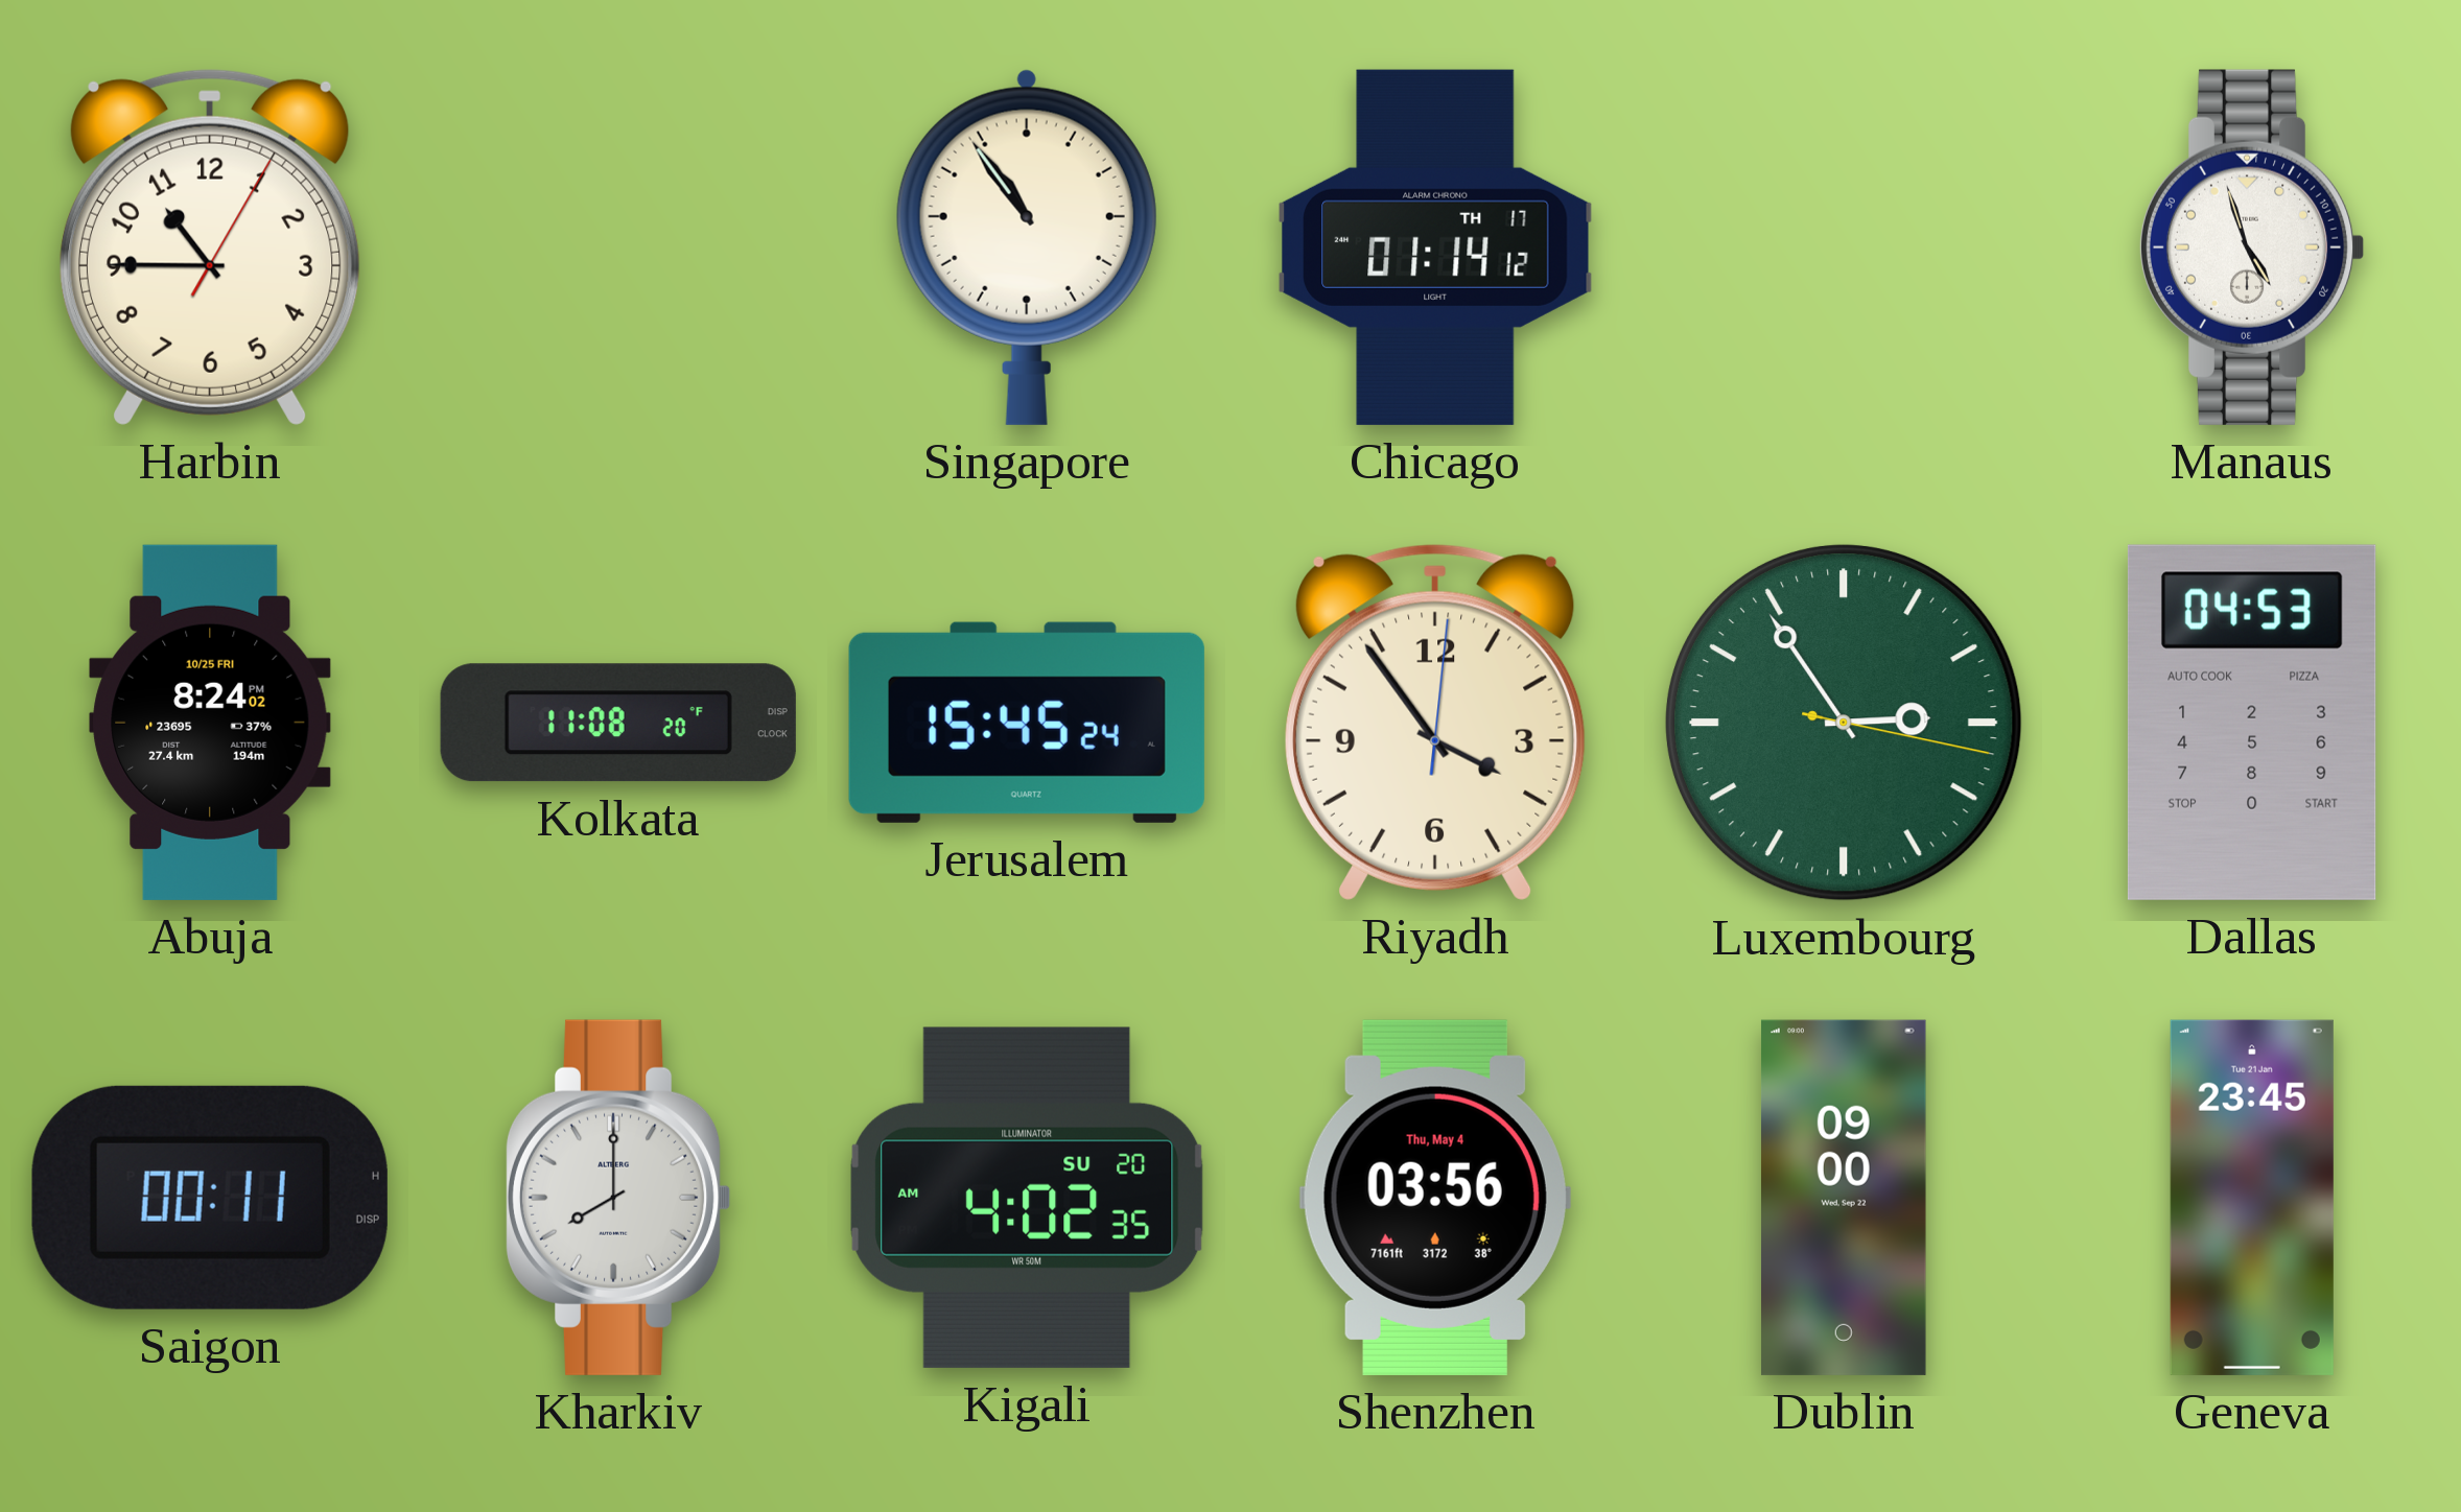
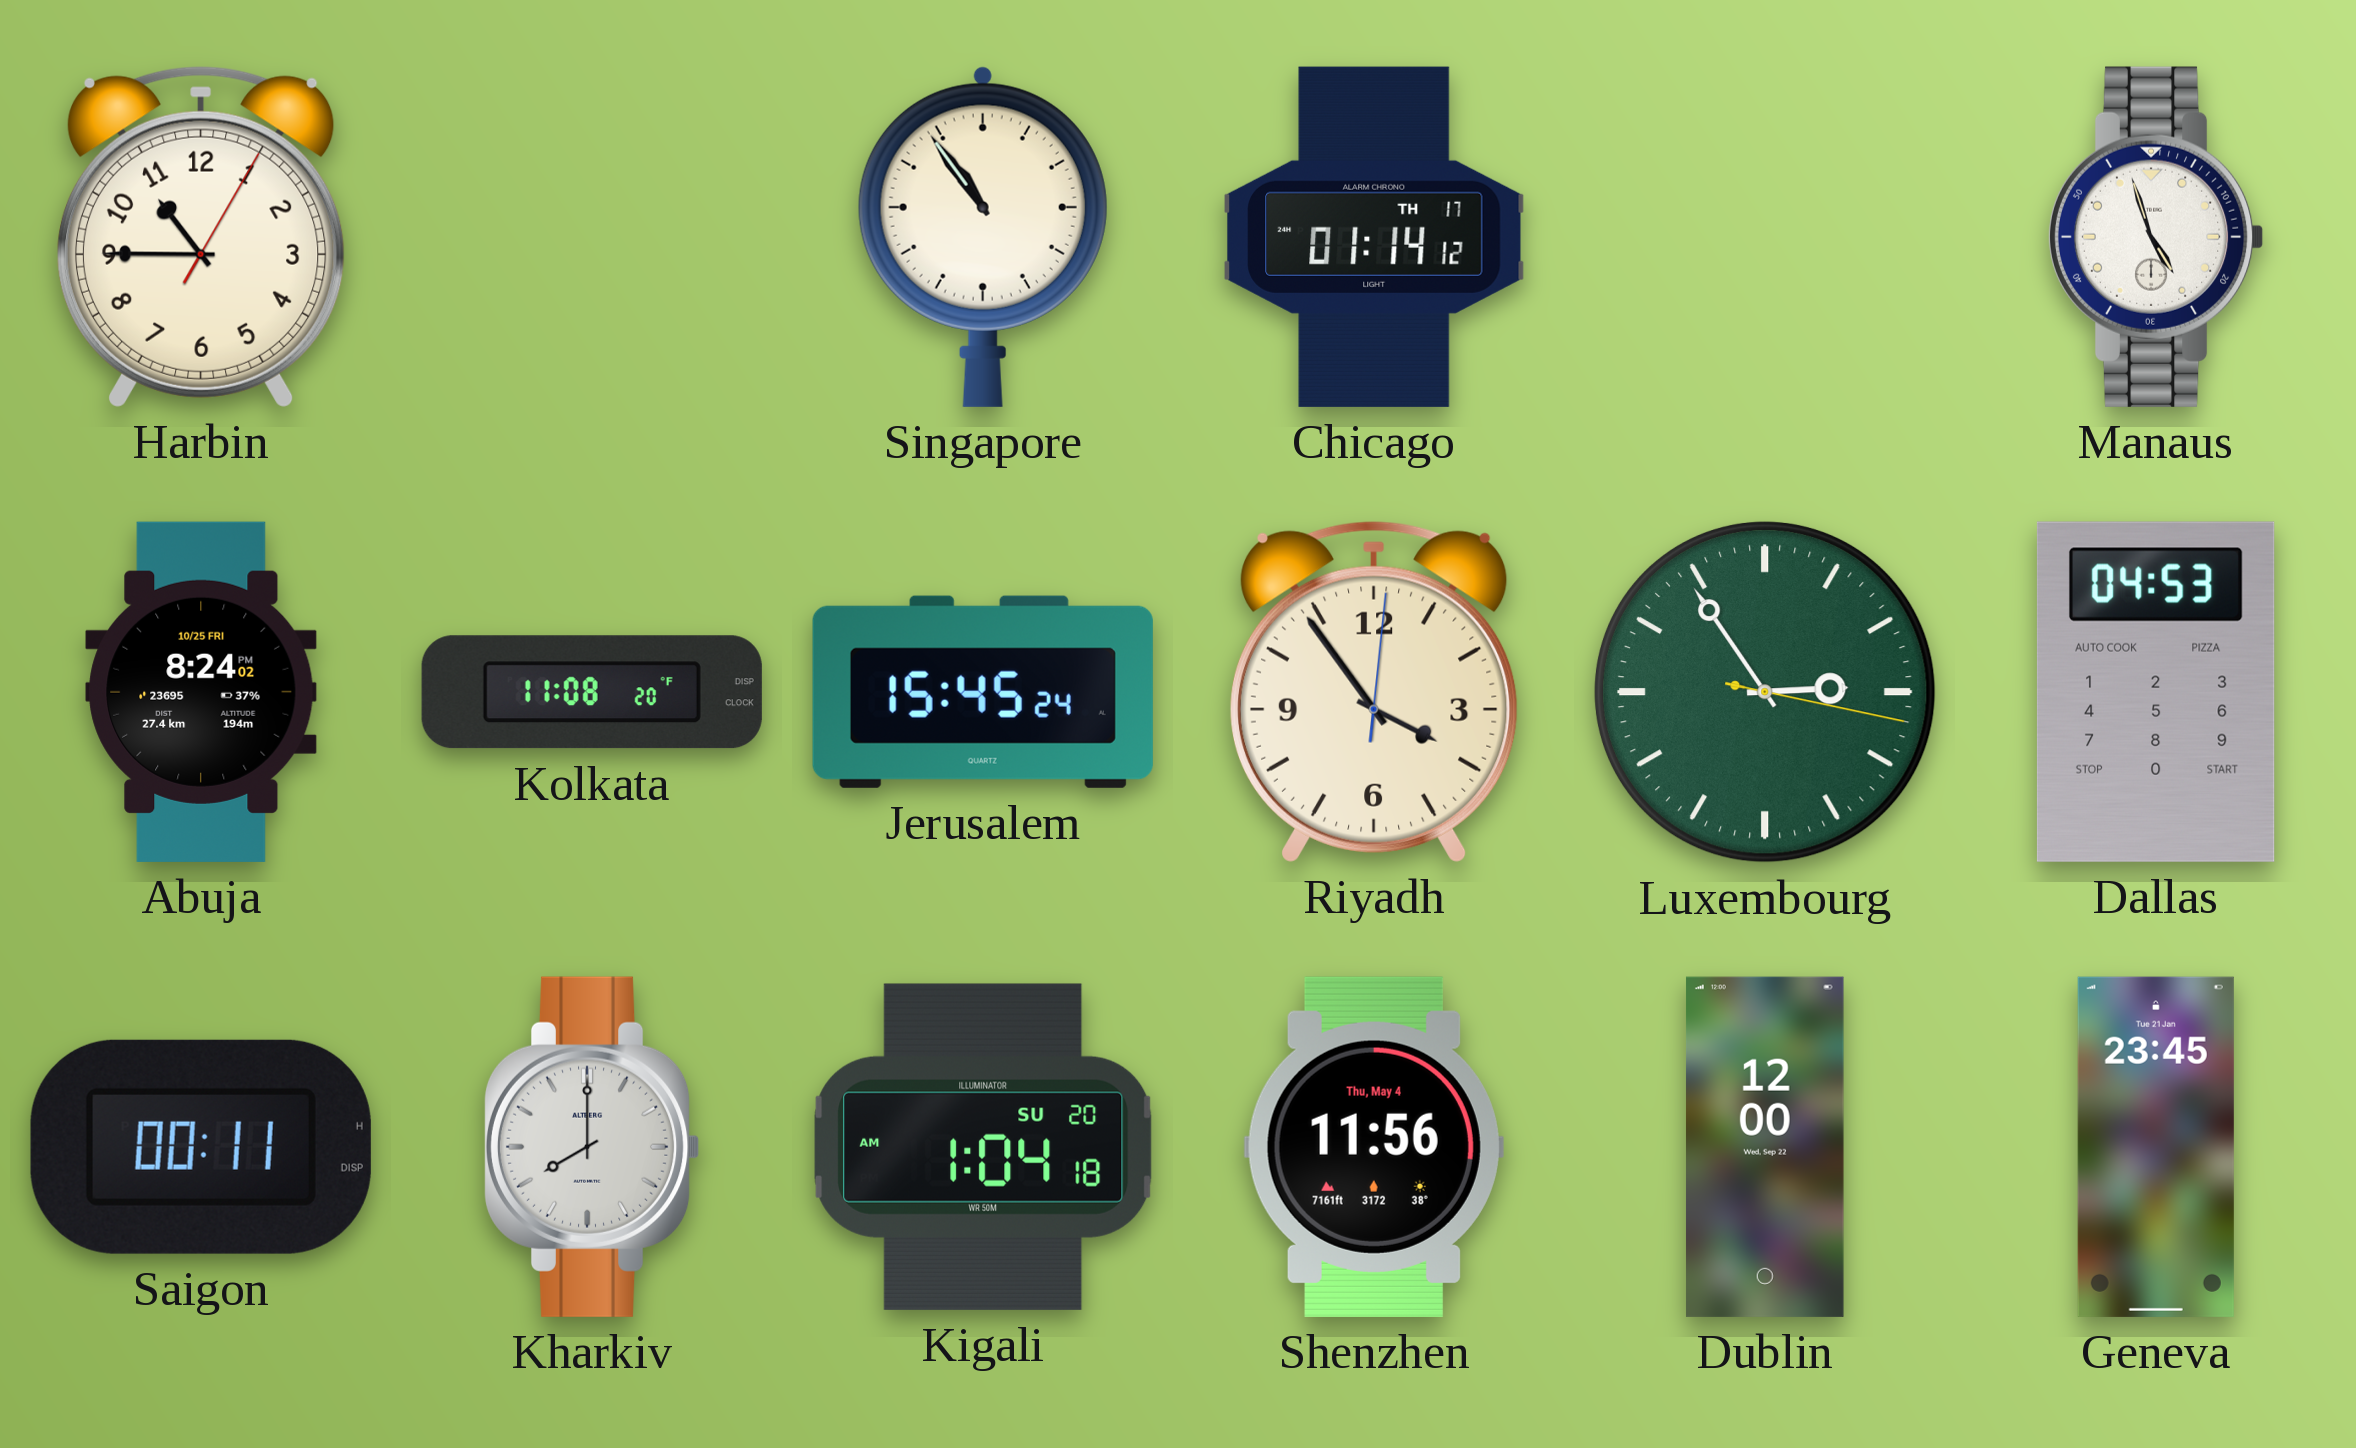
Kigali: 4:02 -> 1:04
Shenzhen: 03:56 -> 11:56
Dublin: 09:00 -> 12:00
